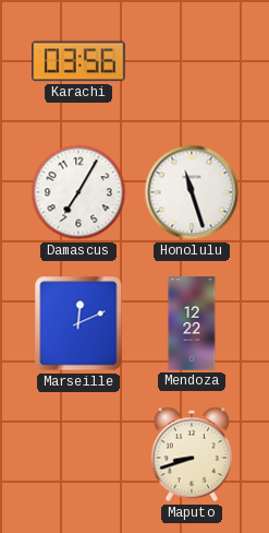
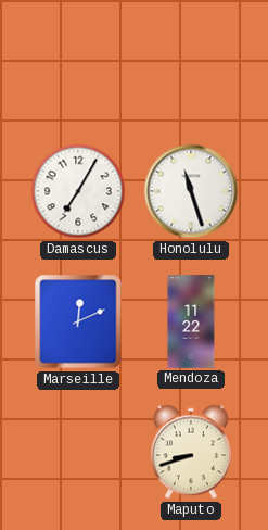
Karachi: 03:56 -> none
Mendoza: 12:22 -> 11:22
